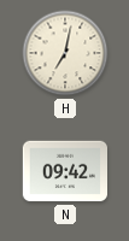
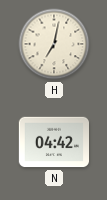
N: 09:42 -> 04:42
